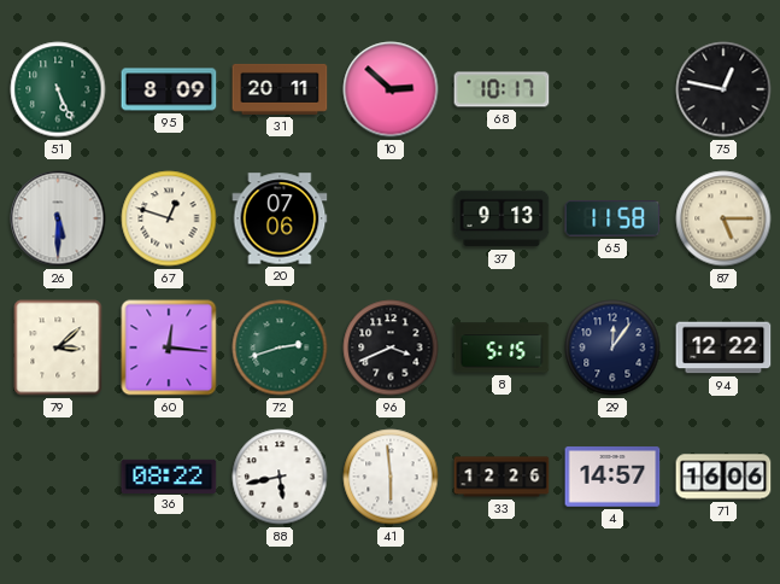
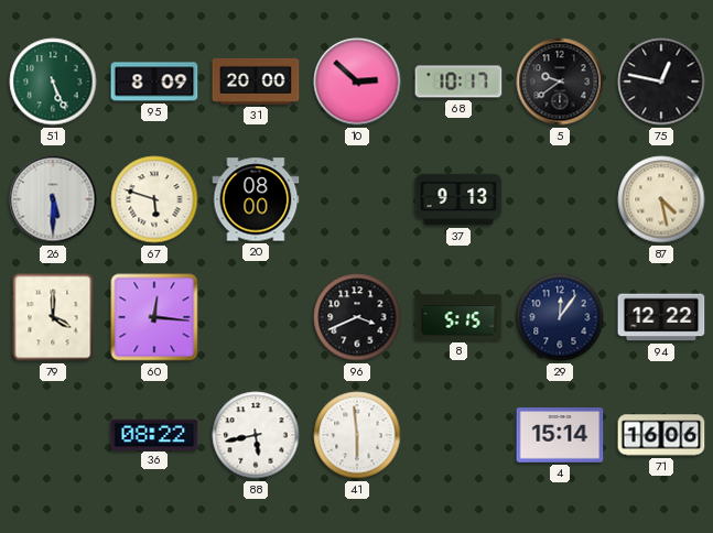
31: 20:11 -> 20:00
5: none -> 9:39
67: 12:48 -> 5:48
20: 07:06 -> 08:00
65: 11:58 -> none
87: 5:15 -> 4:28
79: 3:08 -> 4:00
72: 2:42 -> none
33: 12:26 -> none
4: 14:57 -> 15:14
